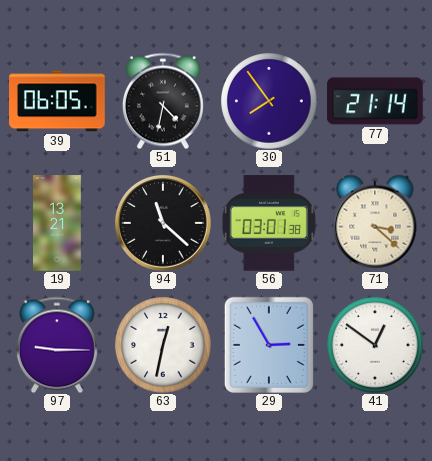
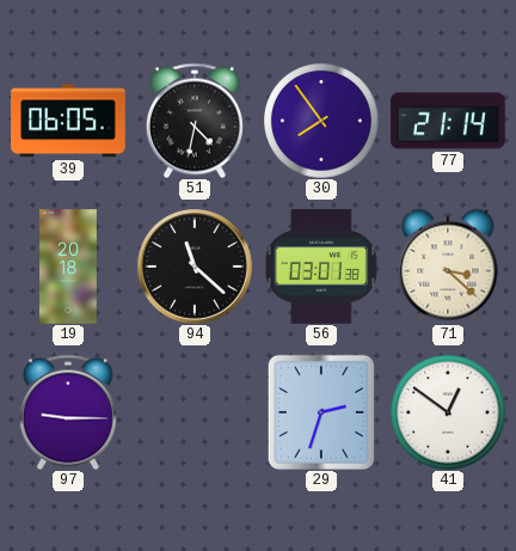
19: 13:21 -> 20:18
63: 12:32 -> none
29: 2:55 -> 2:33
